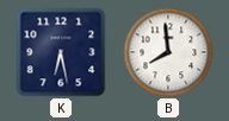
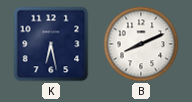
B: 7:59 -> 8:11
